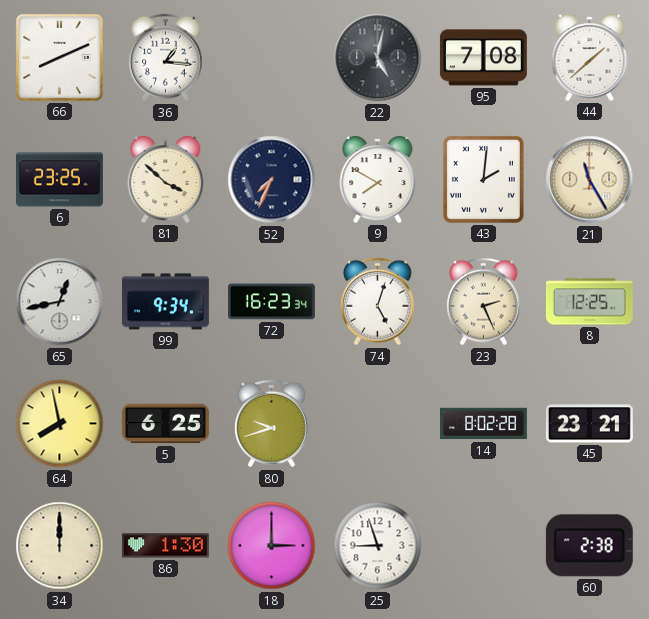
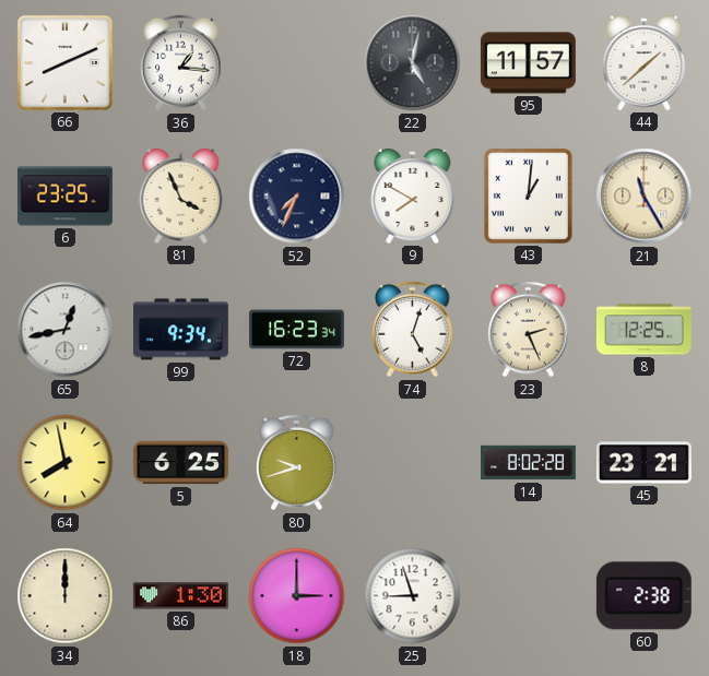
95: 7:08 -> 11:57
81: 3:52 -> 3:56
43: 2:01 -> 1:01
